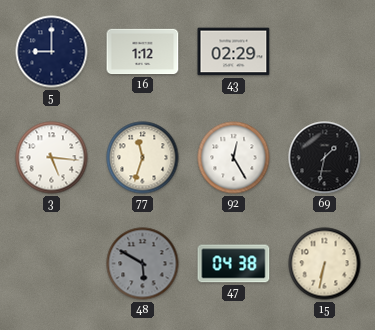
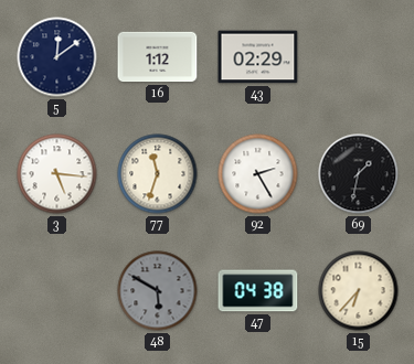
5: 9:00 -> 12:09
92: 12:25 -> 2:25
15: 6:32 -> 6:37
